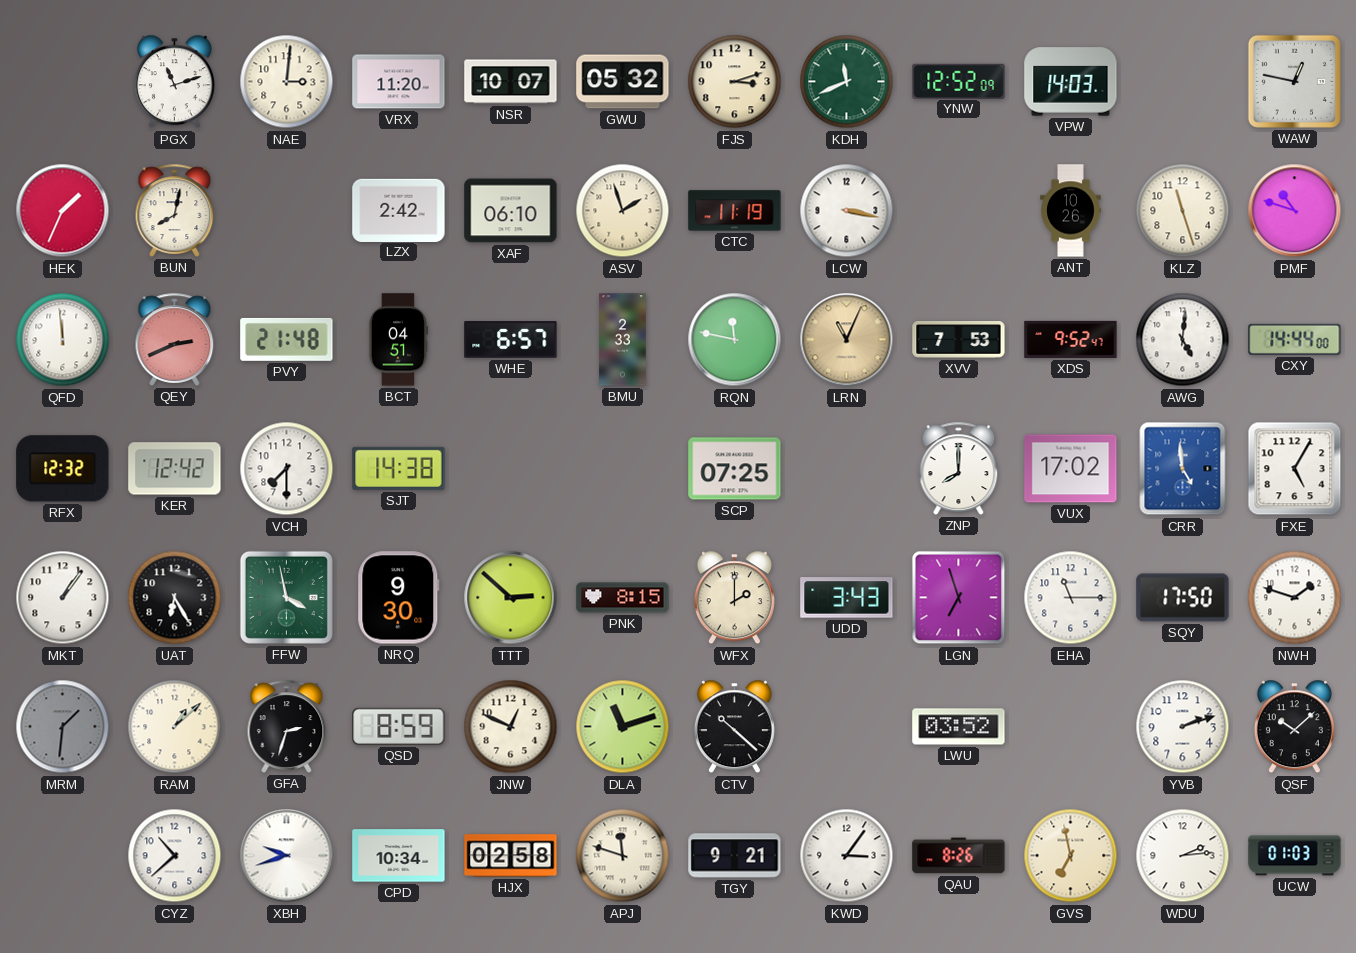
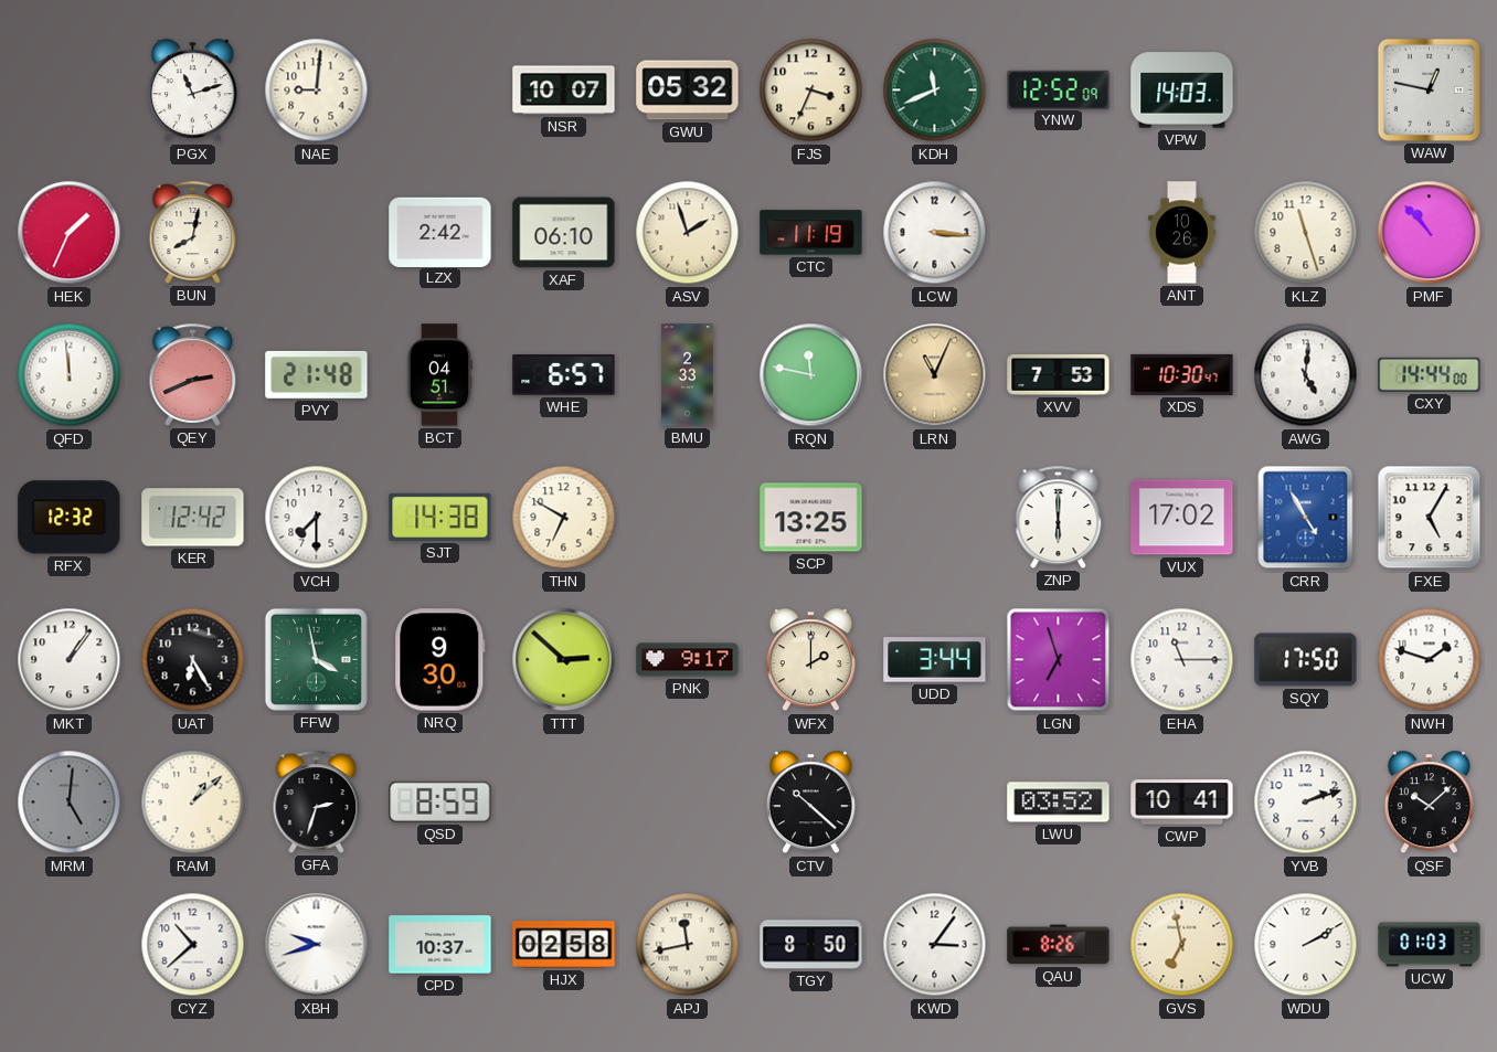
NAE: 3:01 -> 9:01
VRX: 11:20 -> none
FJS: 3:12 -> 3:34
LCW: 3:17 -> 3:16
PMF: 10:48 -> 10:53
XDS: 9:52 -> 10:30
THN: none -> 6:50
SCP: 07:25 -> 13:25
ZNP: 8:00 -> 6:00
CRR: 4:59 -> 4:55
PNK: 8:15 -> 9:17
UDD: 3:43 -> 3:44
MRM: 1:31 -> 5:01
JNW: 12:49 -> none
DLA: 11:12 -> none
CWP: none -> 10:41
CPD: 10:34 -> 10:37
APJ: 11:48 -> 11:43
TGY: 9:21 -> 8:50
WDU: 2:14 -> 2:10
